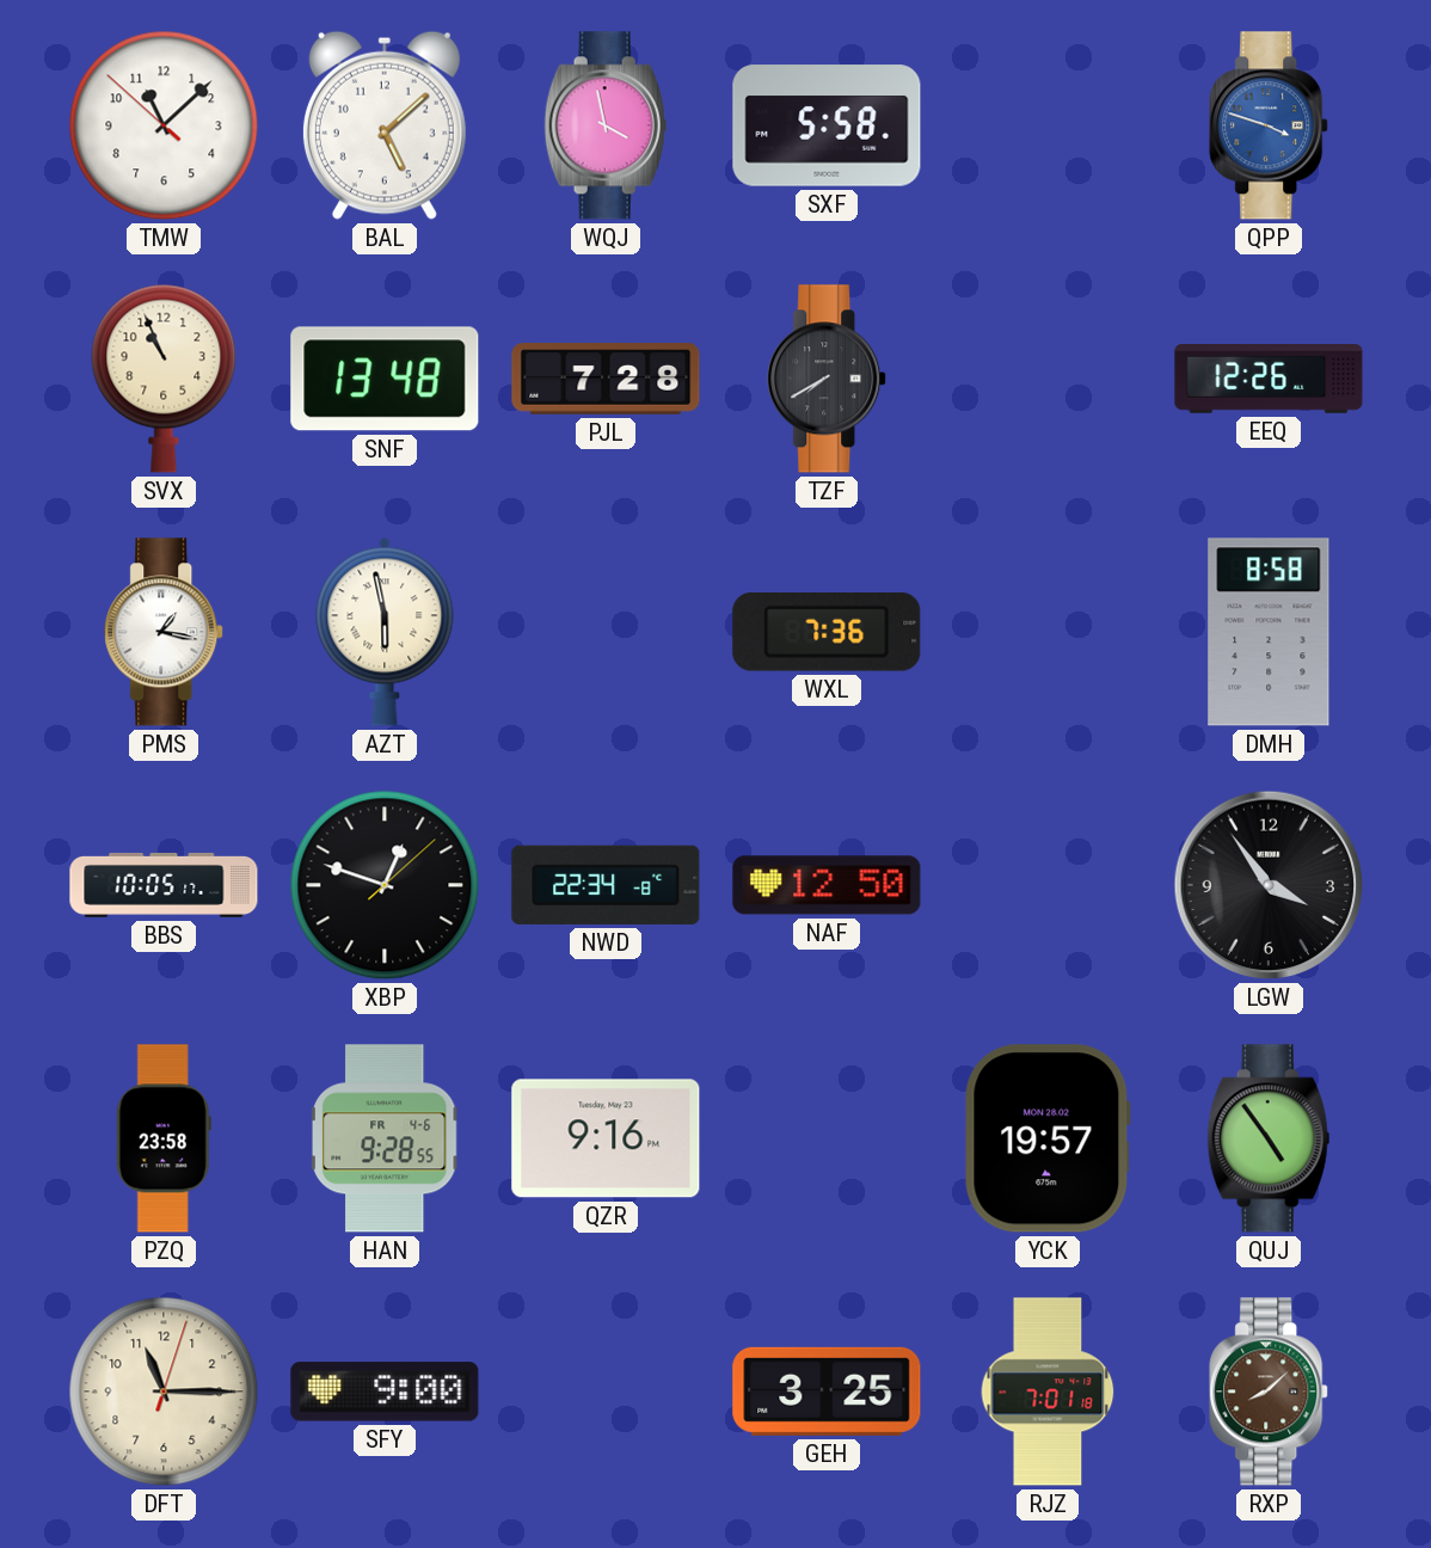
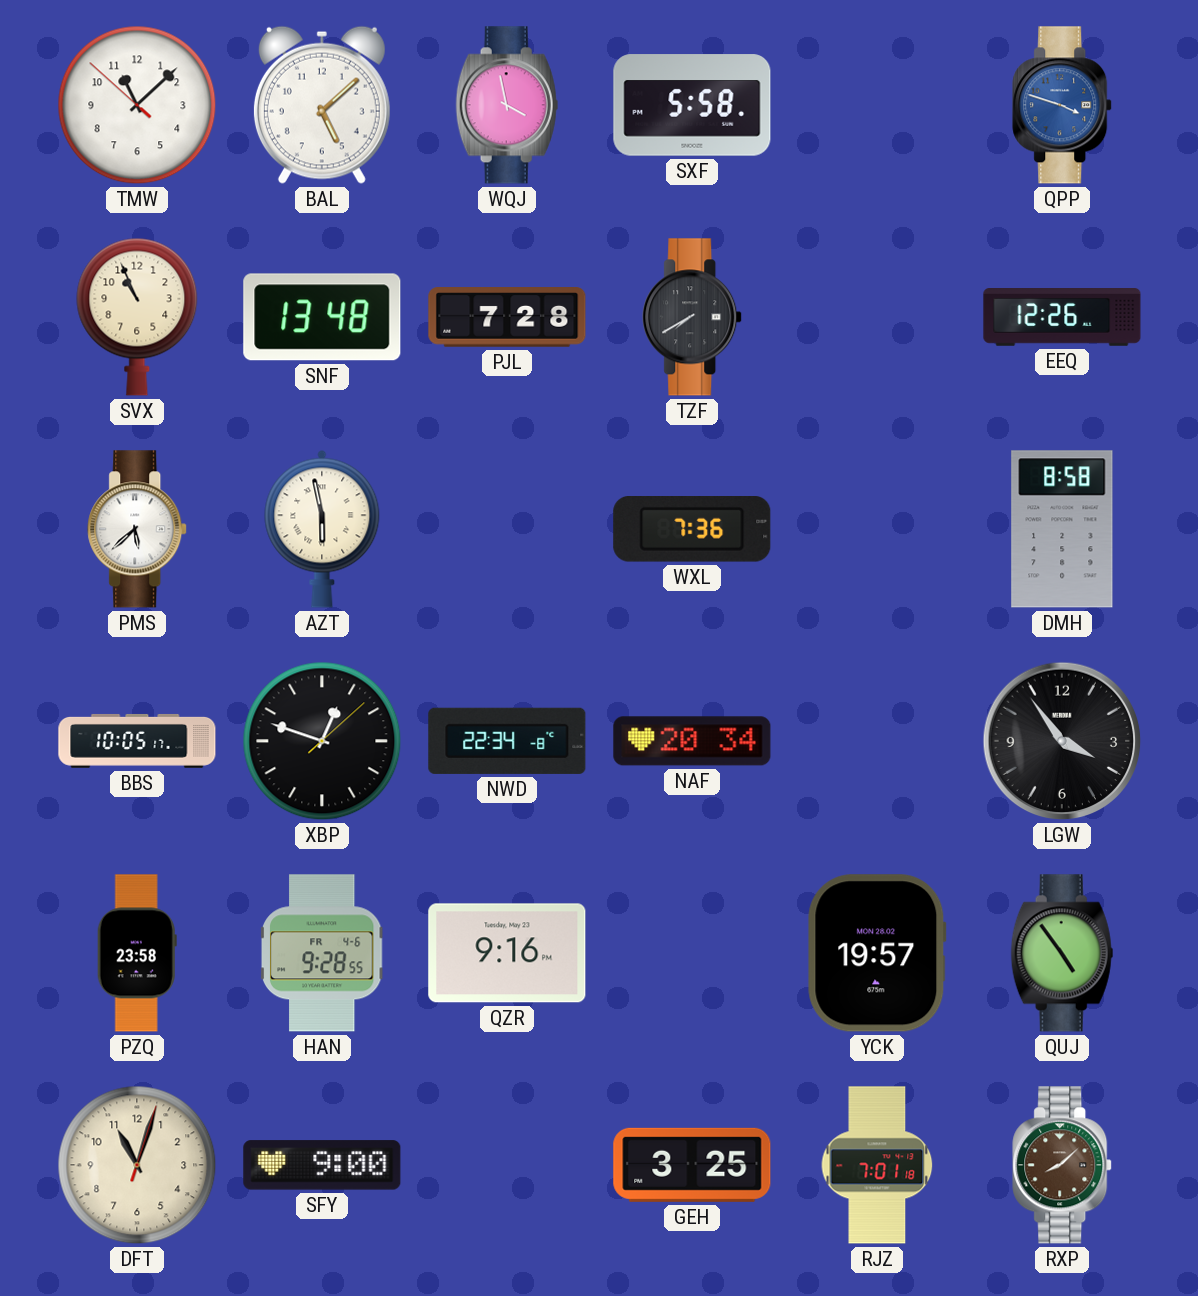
PMS: 1:17 -> 5:38
NAF: 12:50 -> 20:34
DFT: 11:15 -> 11:03
